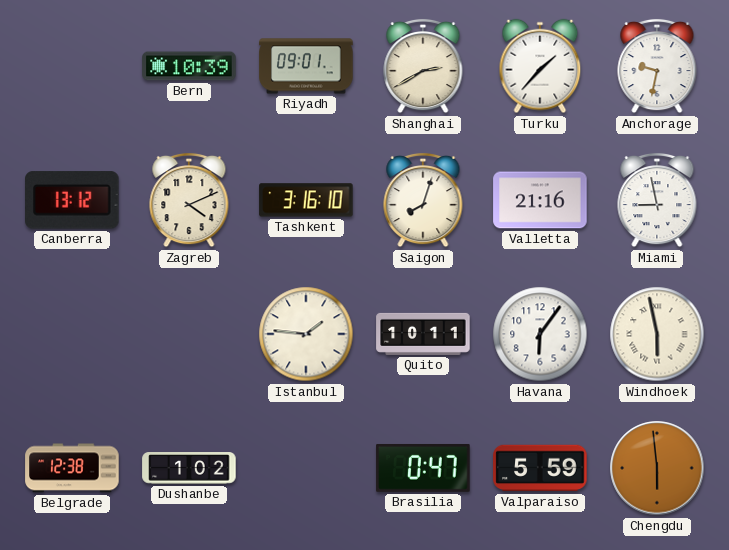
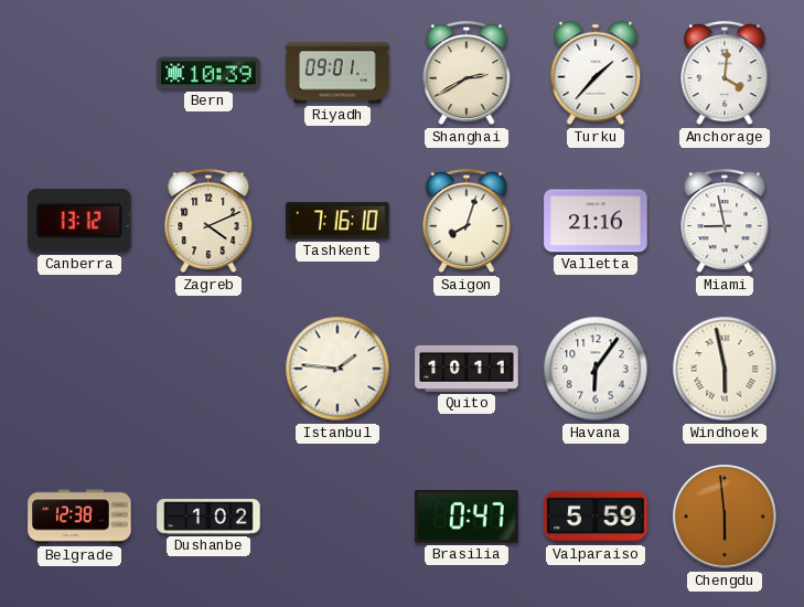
Anchorage: 9:32 -> 4:01
Tashkent: 3:16 -> 7:16
